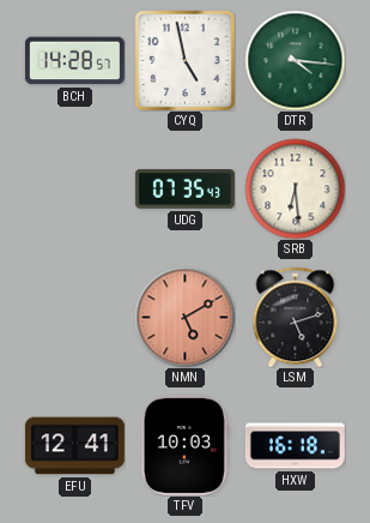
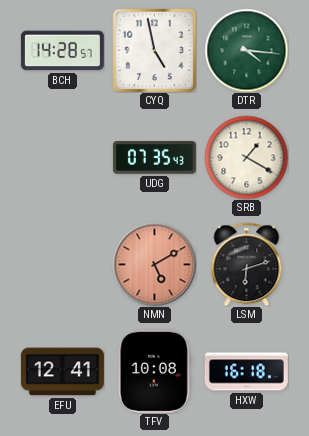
SRB: 6:29 -> 1:20
LSM: 5:12 -> 6:12
TFV: 10:03 -> 10:08
